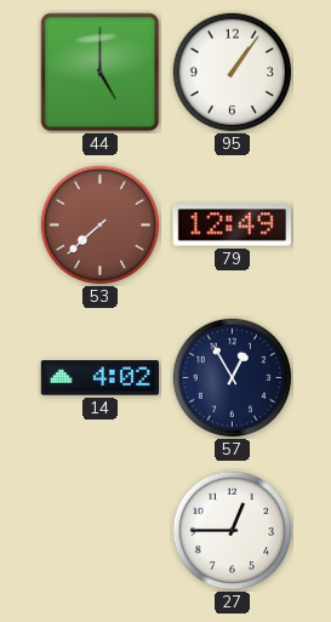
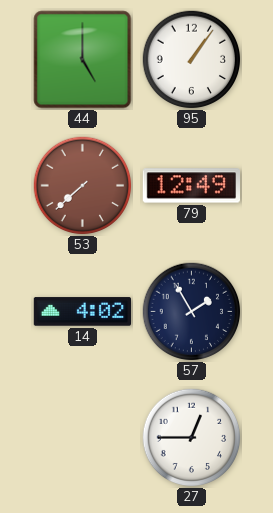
57: 12:55 -> 1:55
